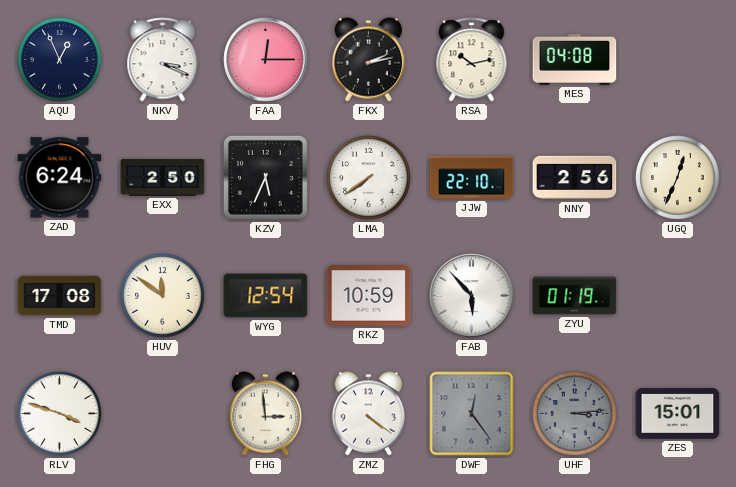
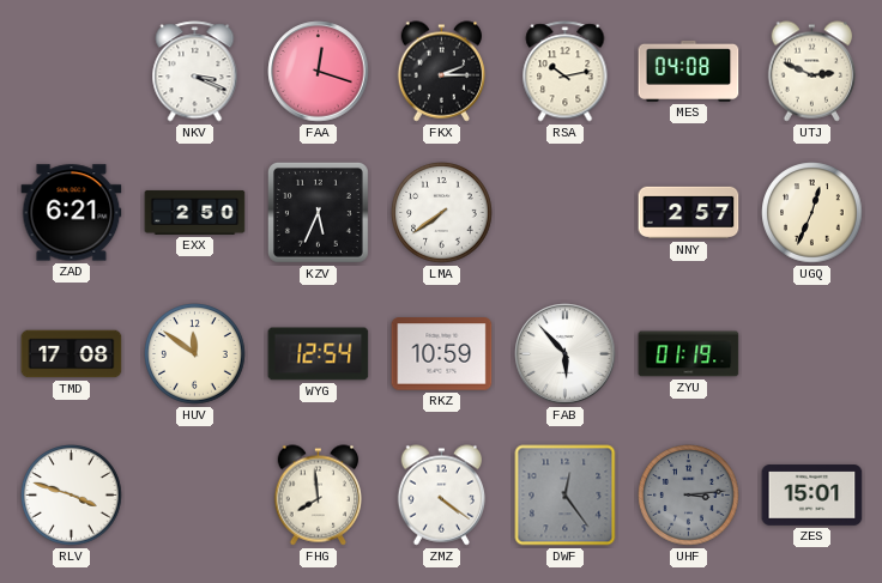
AQU: 12:56 -> none
FAA: 12:15 -> 12:18
FKX: 2:13 -> 2:15
UTJ: none -> 2:49
ZAD: 6:24 -> 6:21
JJW: 22:10 -> none
NNY: 2:56 -> 2:57
FHG: 2:59 -> 7:59
